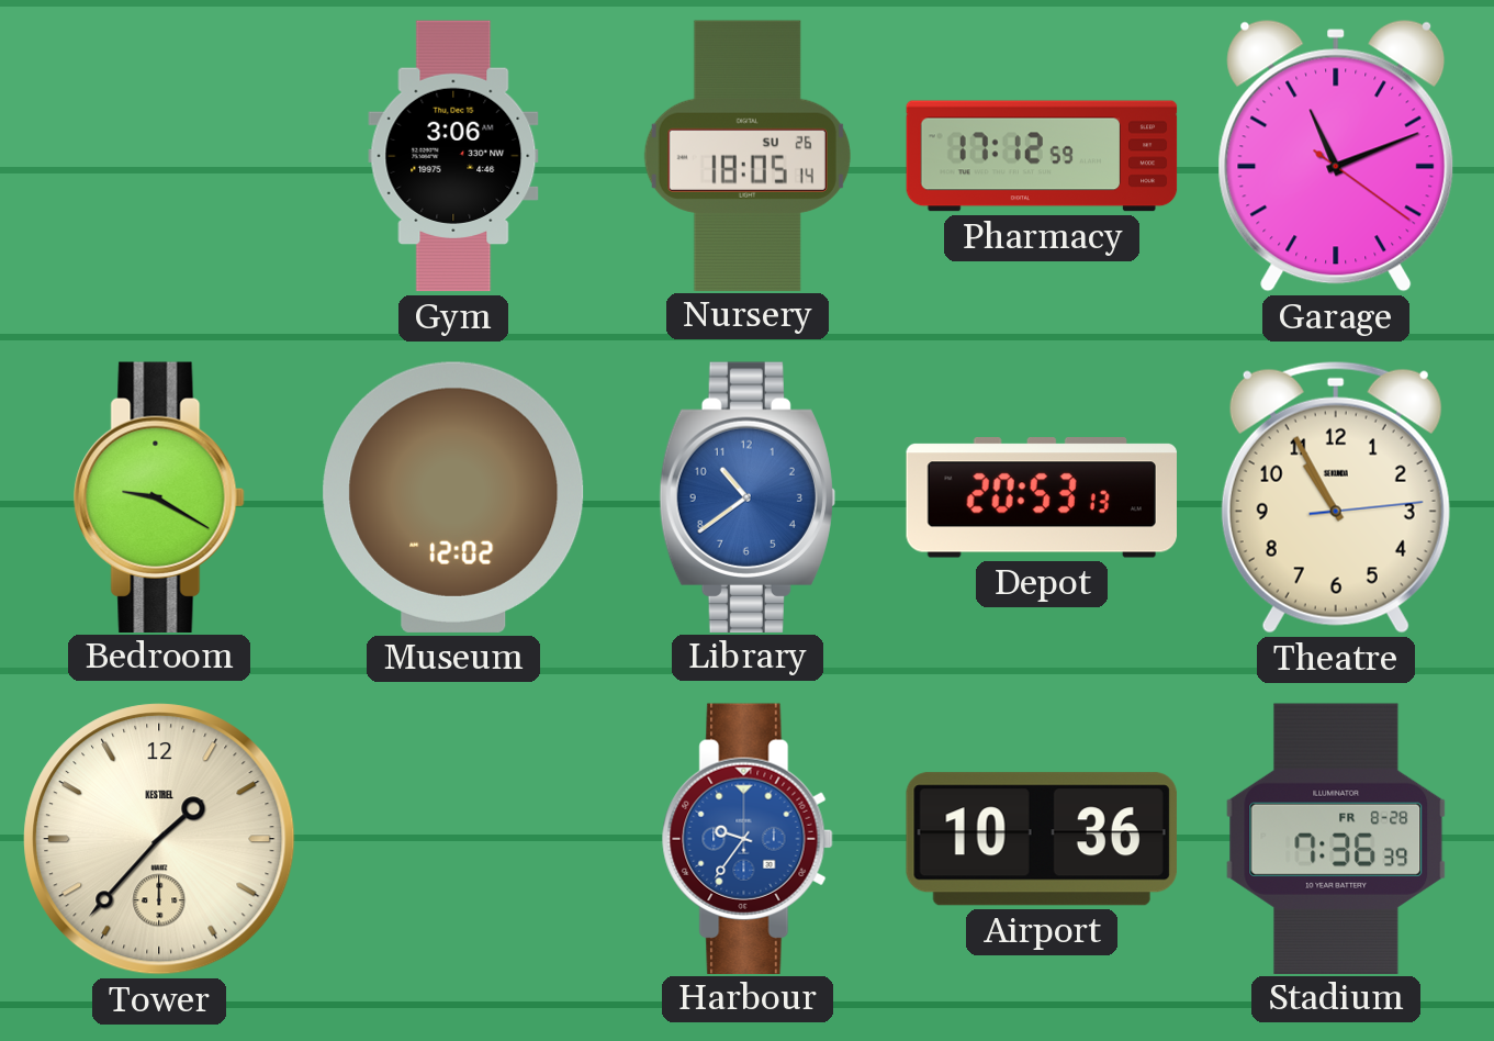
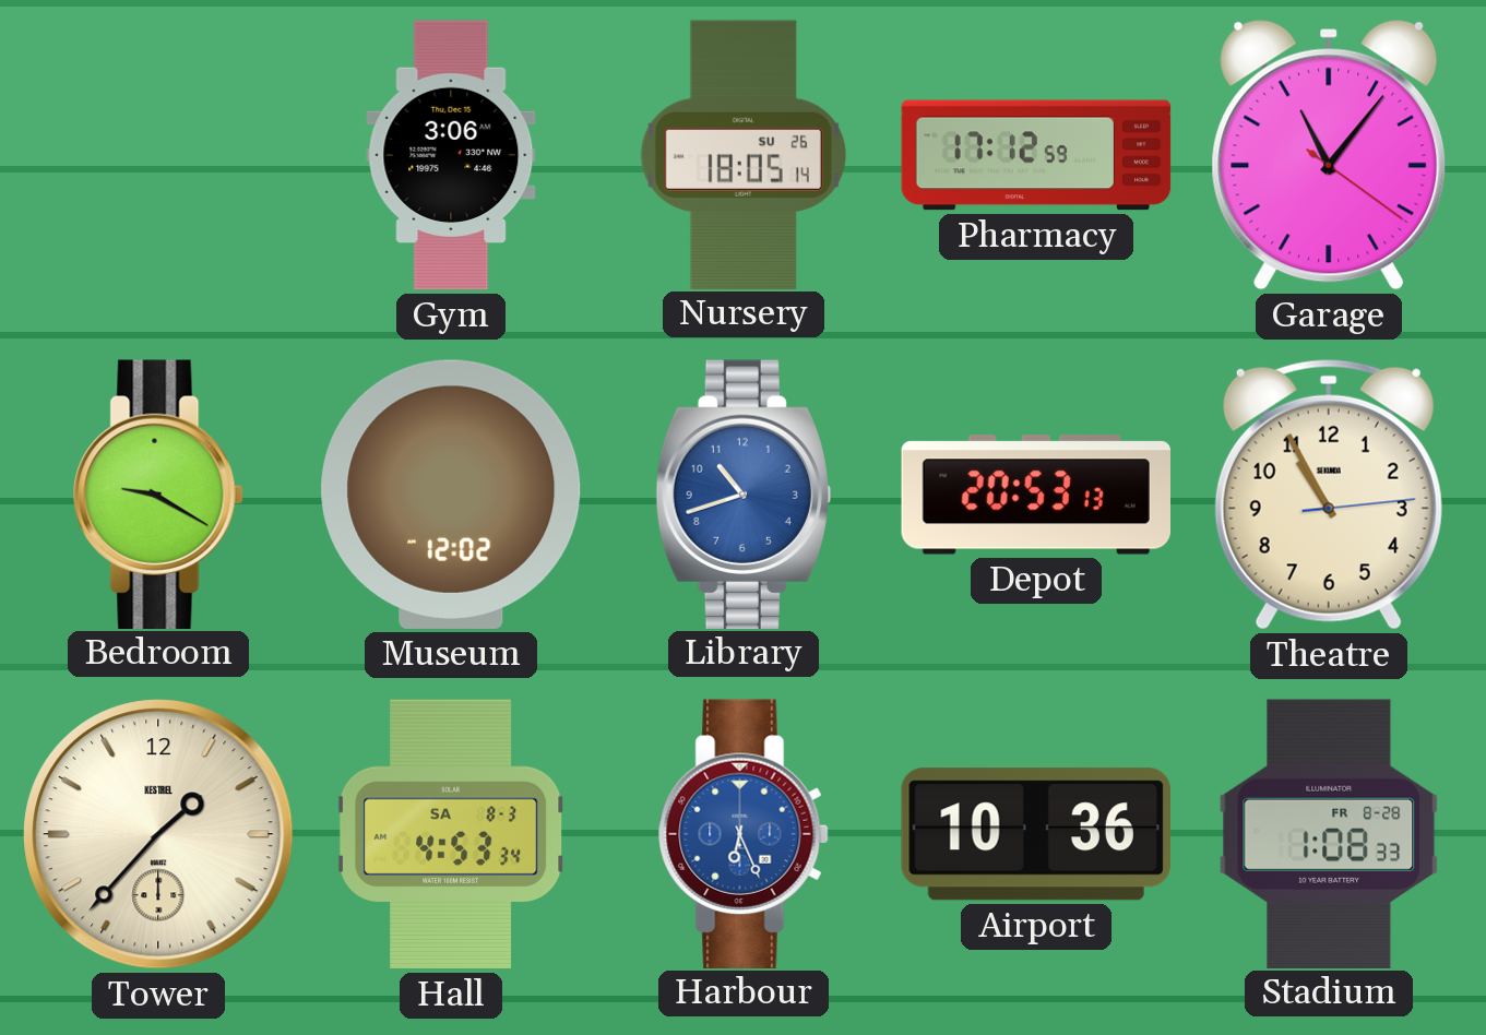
Garage: 11:11 -> 11:06
Library: 10:39 -> 10:42
Hall: none -> 4:53
Harbour: 9:36 -> 6:26
Stadium: 7:36 -> 1:08
